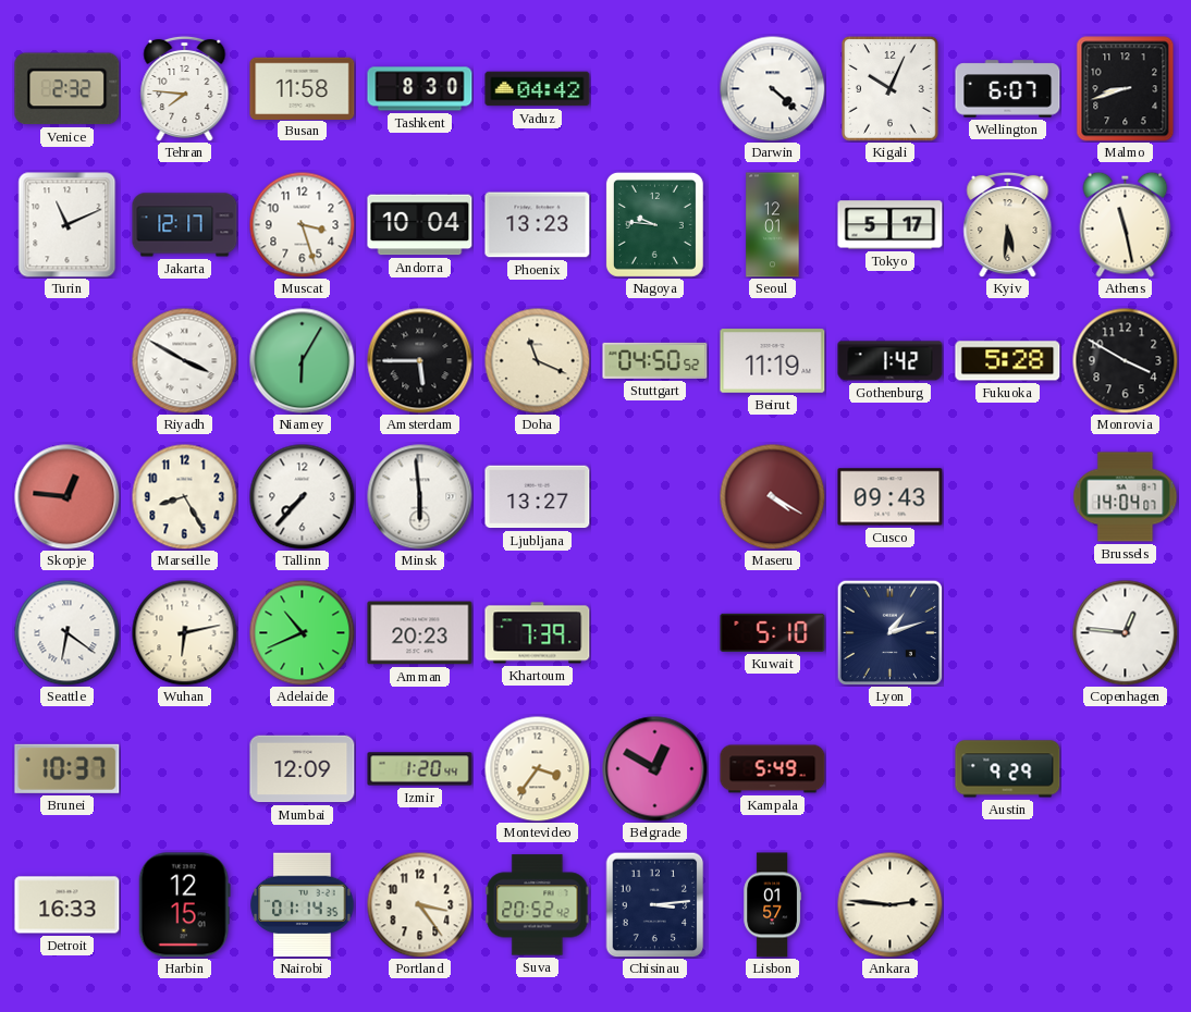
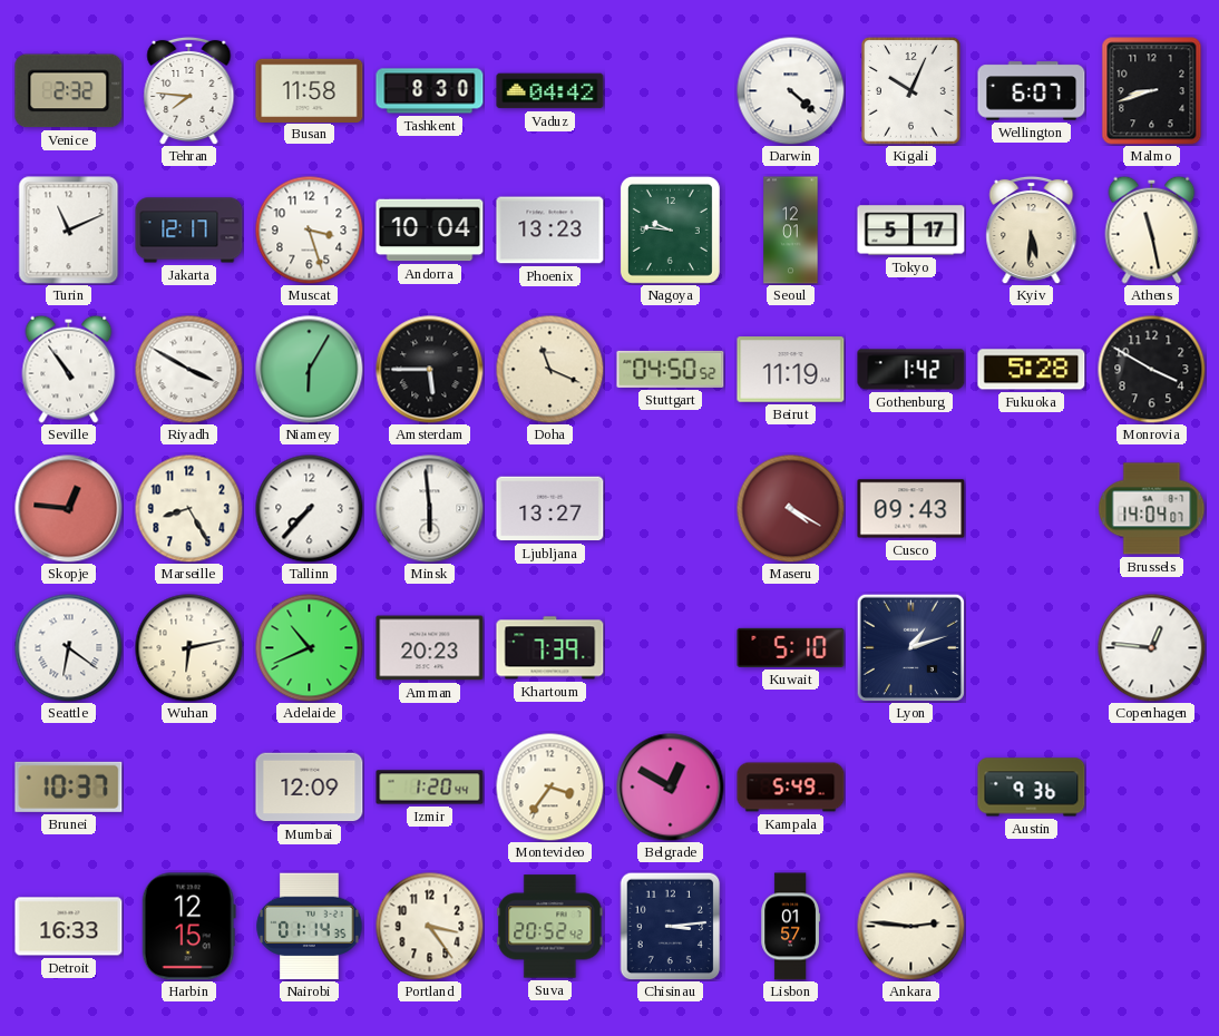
Seville: none -> 10:54
Austin: 9:29 -> 9:36
